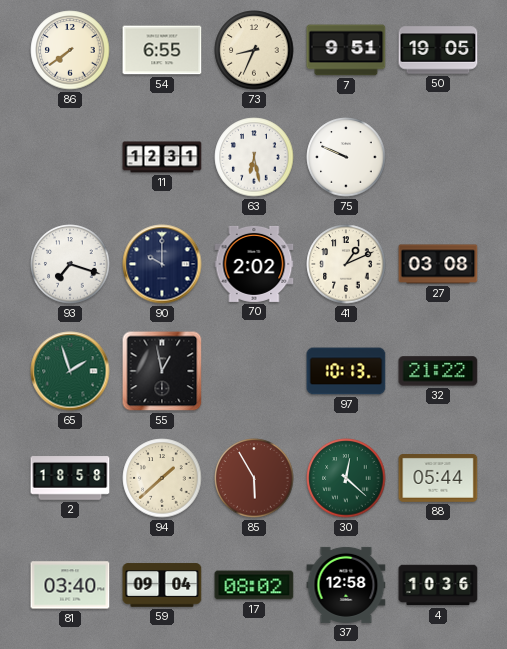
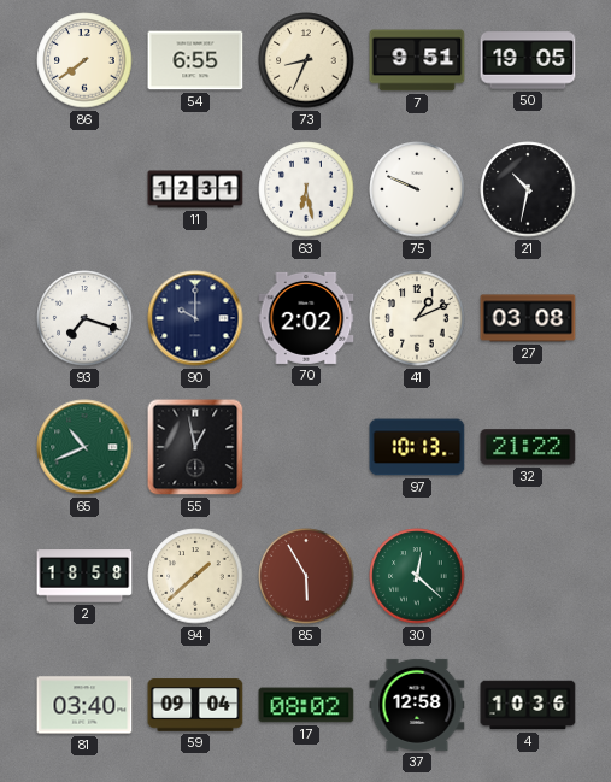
21: none -> 10:32
65: 1:57 -> 10:41
88: 05:44 -> none
